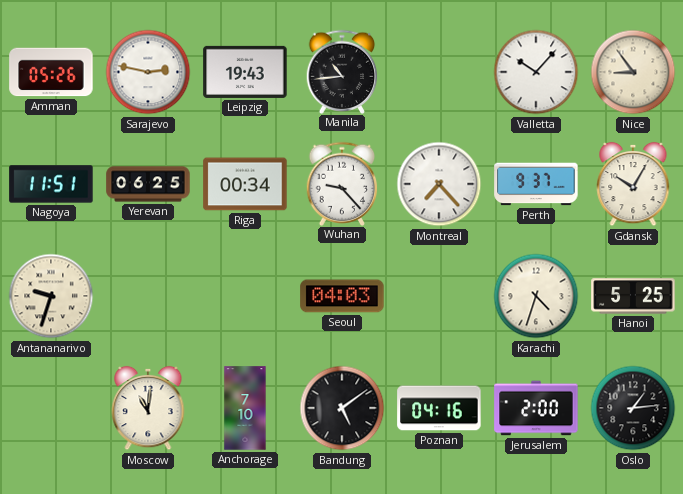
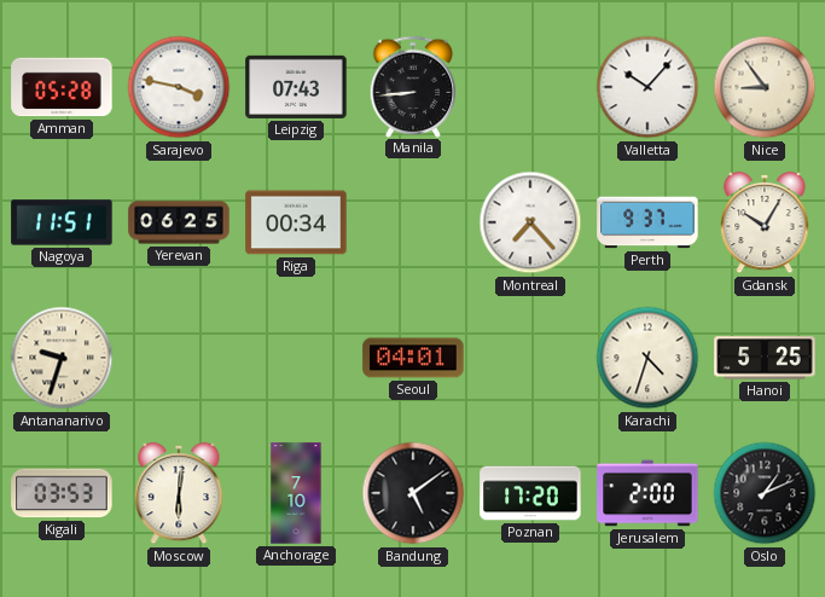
Amman: 05:26 -> 05:28
Sarajevo: 2:47 -> 3:47
Leipzig: 19:43 -> 07:43
Manila: 10:44 -> 8:44
Wuhan: 9:23 -> none
Seoul: 04:03 -> 04:01
Kigali: none -> 03:53
Moscow: 11:01 -> 6:01
Poznan: 04:16 -> 17:20
Oslo: 1:14 -> 1:11
